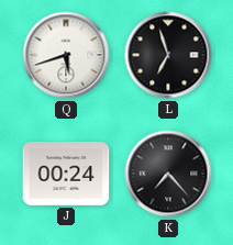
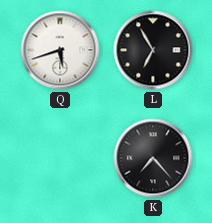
L: 6:57 -> 6:55
J: 00:24 -> none
